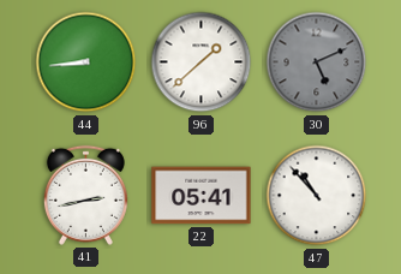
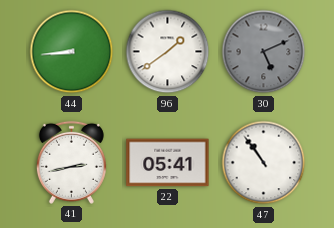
96: 1:38 -> 1:39
47: 10:53 -> 10:54
